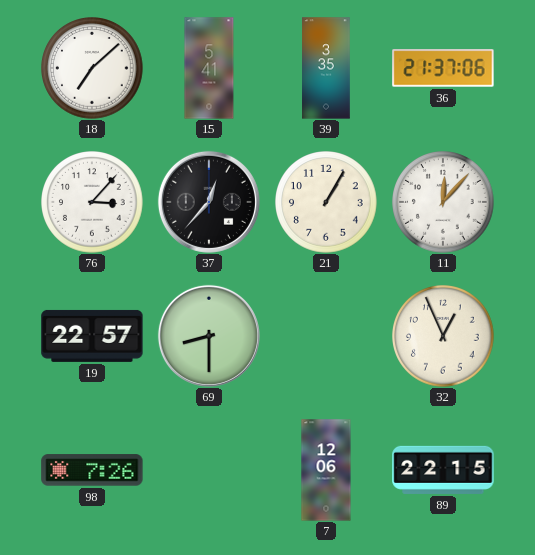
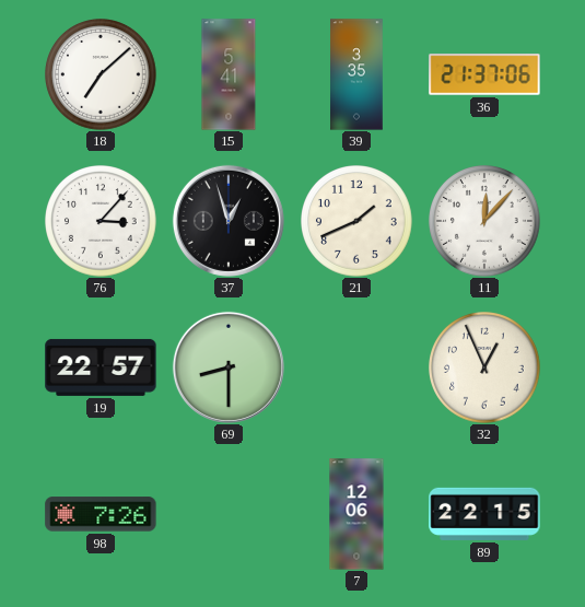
37: 12:37 -> 12:57
21: 1:05 -> 1:41
